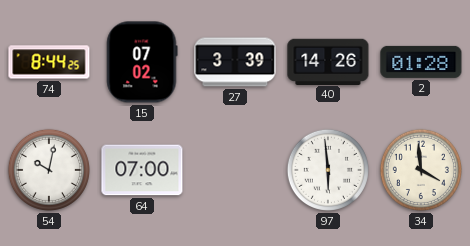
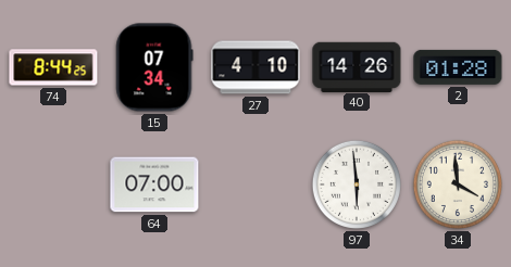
15: 07:02 -> 07:34
27: 3:39 -> 4:10
54: 10:02 -> none
